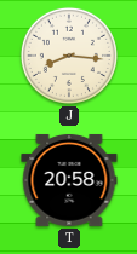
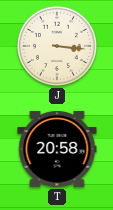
J: 8:16 -> 3:16
